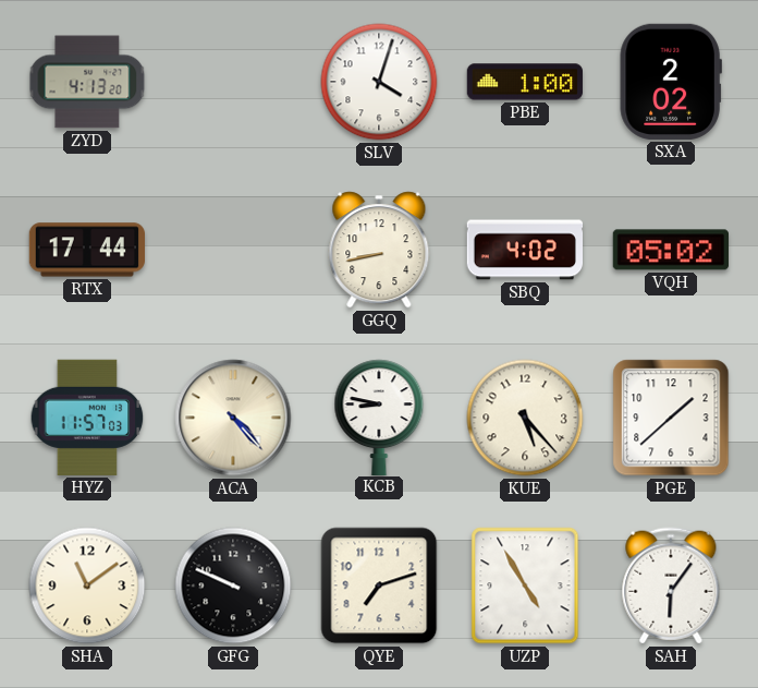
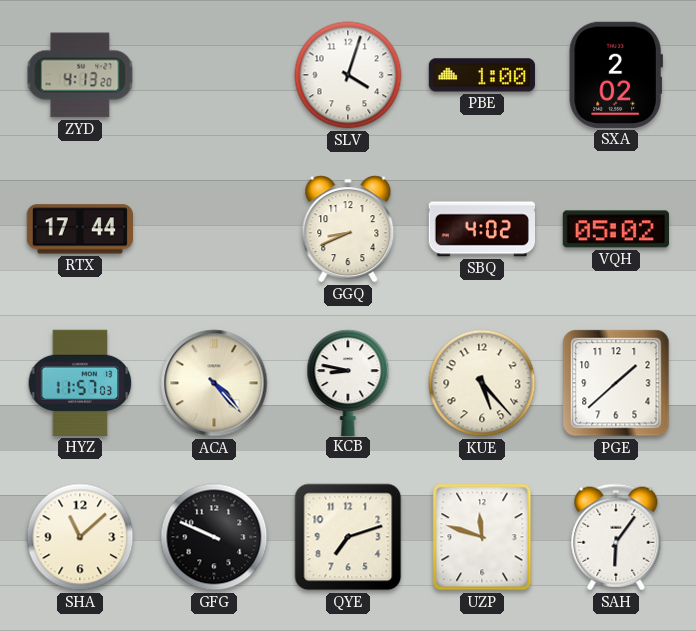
GGQ: 8:43 -> 8:41
SHA: 11:09 -> 11:08
UZP: 4:55 -> 11:48
